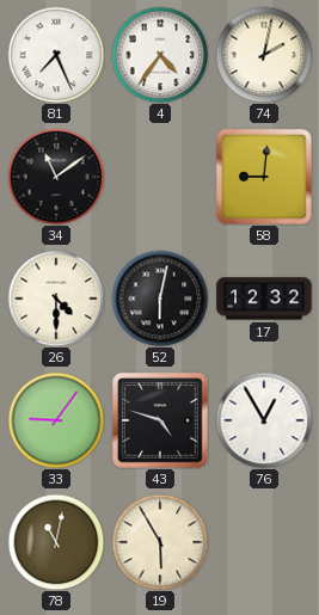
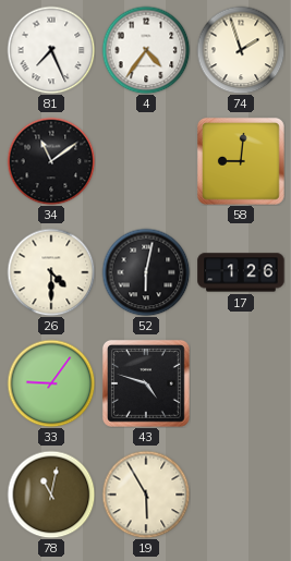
74: 2:02 -> 1:57
17: 12:32 -> 1:26
76: 12:55 -> none
